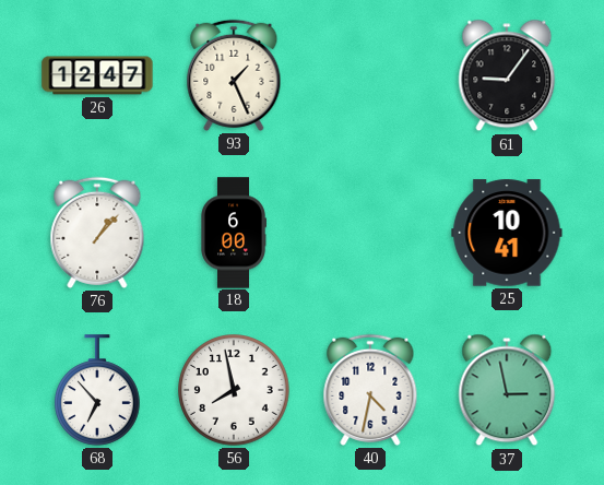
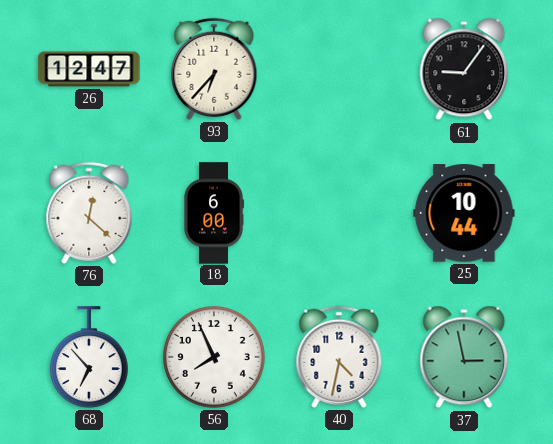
93: 1:26 -> 6:37
76: 1:07 -> 12:22
25: 10:41 -> 10:44
56: 7:58 -> 7:56
